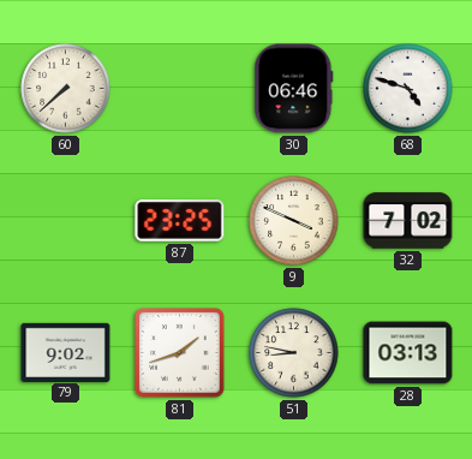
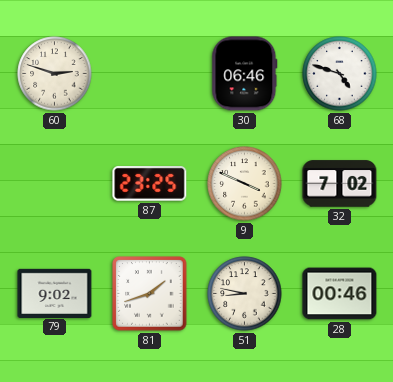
60: 7:38 -> 2:48
28: 03:13 -> 00:46
